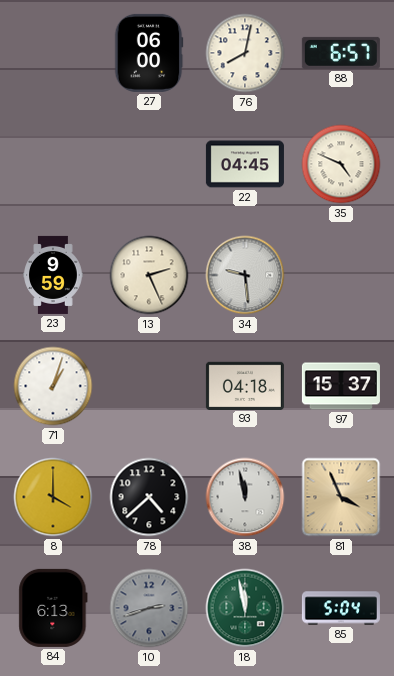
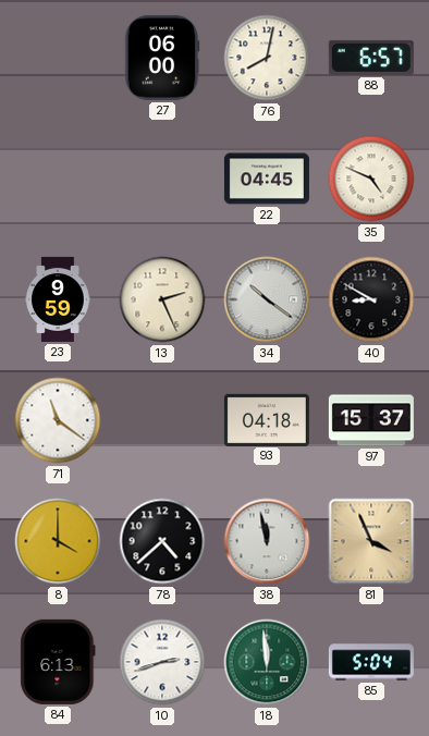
34: 9:29 -> 10:21
40: none -> 8:50
71: 1:03 -> 11:21
10 dial: grey -> white
18: 11:58 -> 11:59
